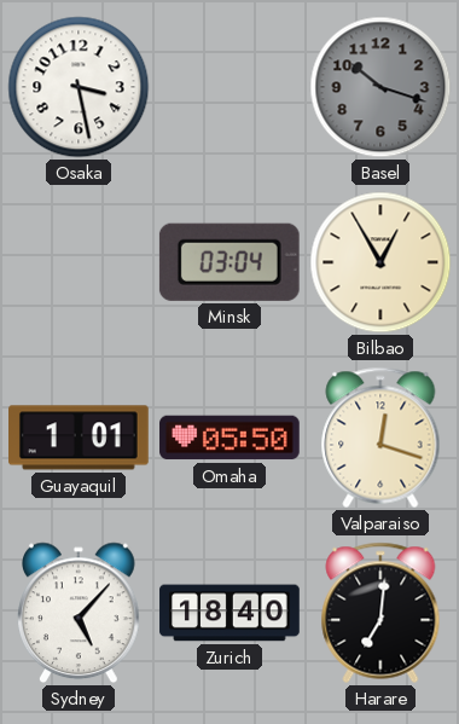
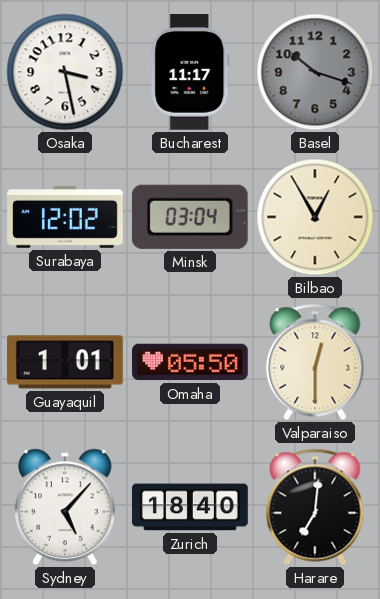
Bucharest: none -> 11:17
Surabaya: none -> 12:02
Valparaiso: 12:18 -> 12:30
